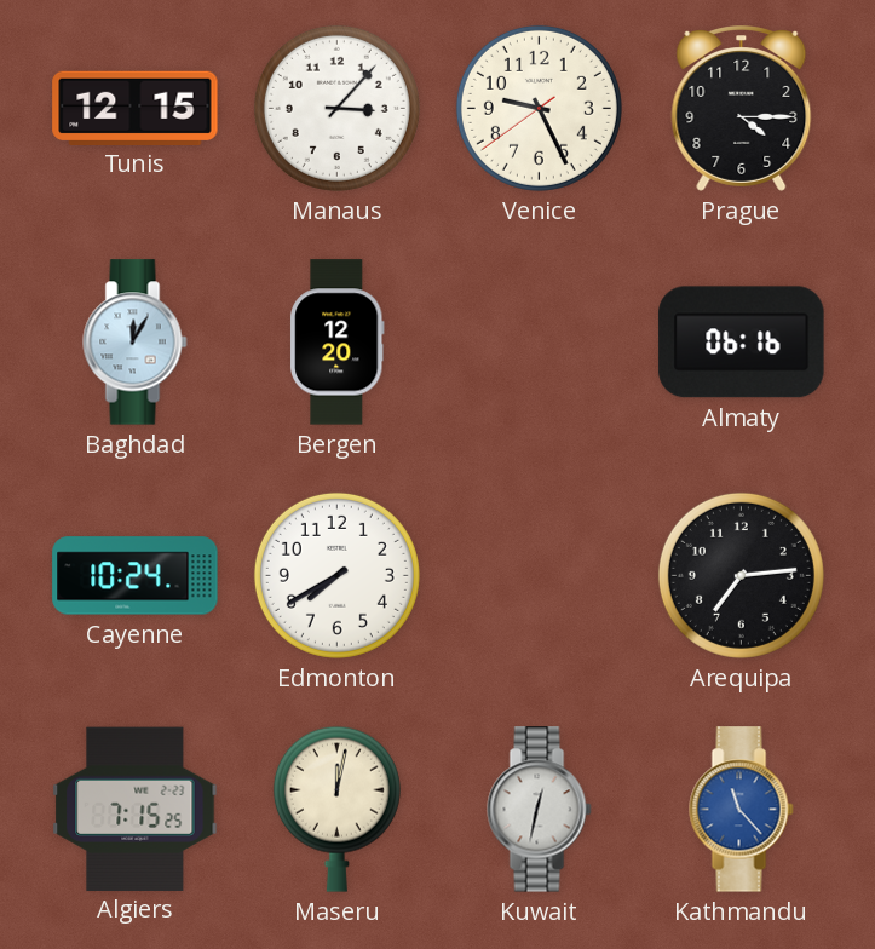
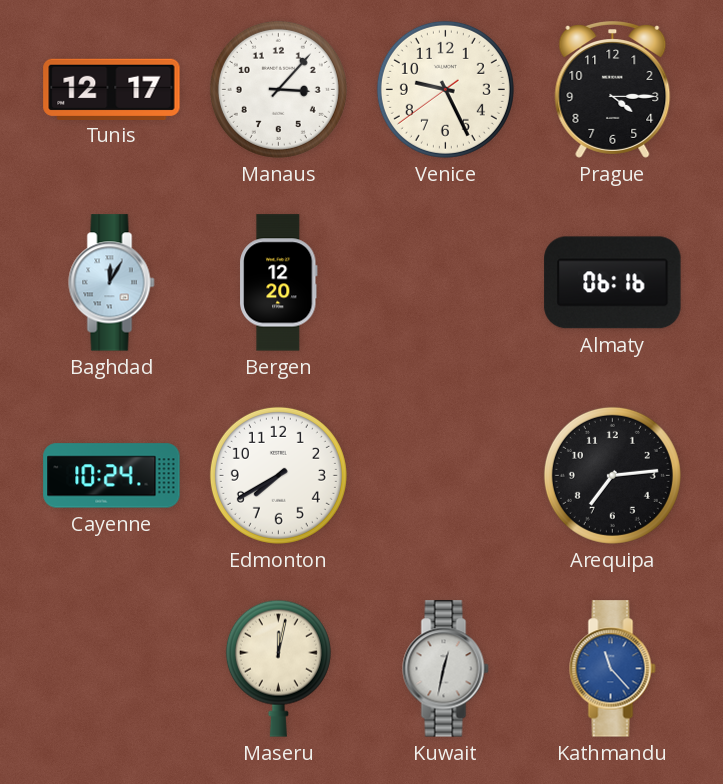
Tunis: 12:15 -> 12:17
Algiers: 7:15 -> none
